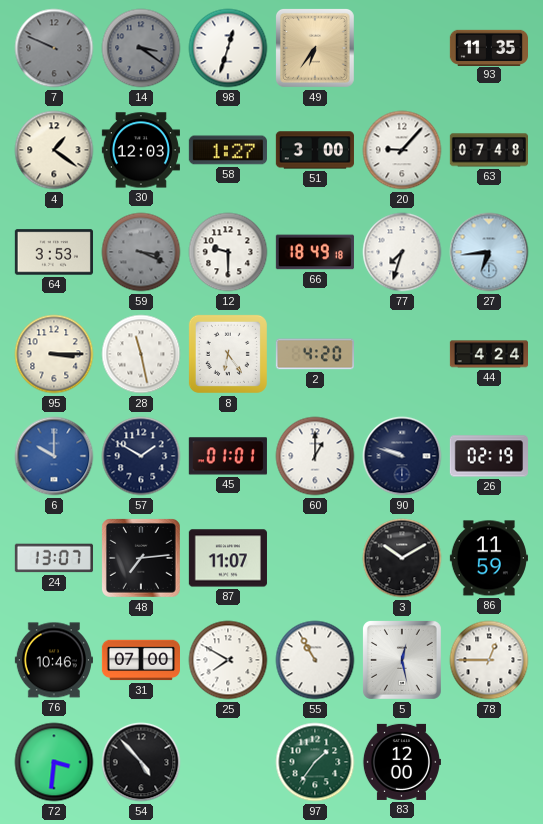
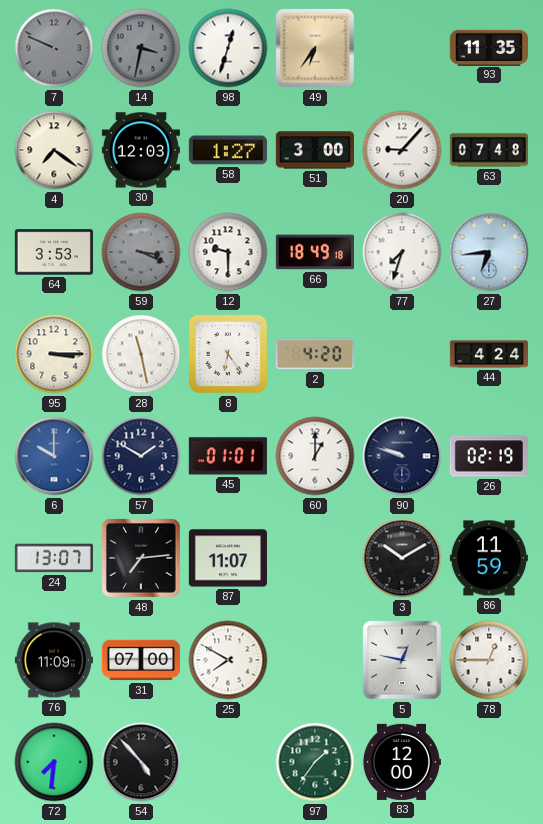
14: 3:21 -> 3:32
4: 1:21 -> 7:21
76: 10:46 -> 11:09
55: 10:55 -> none
5: 12:28 -> 12:47
72: 3:31 -> 7:31
